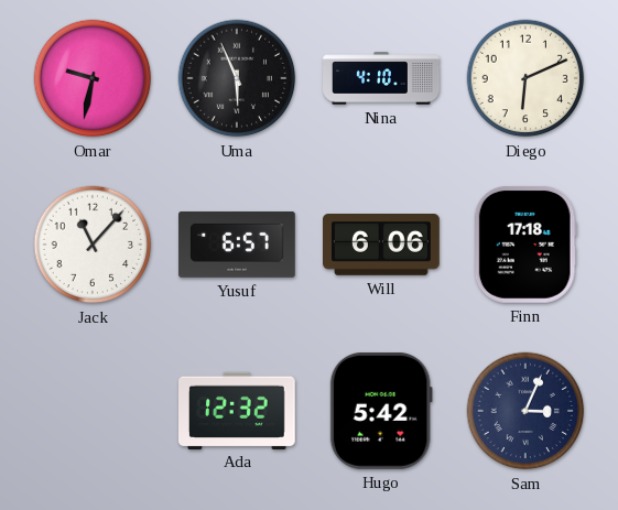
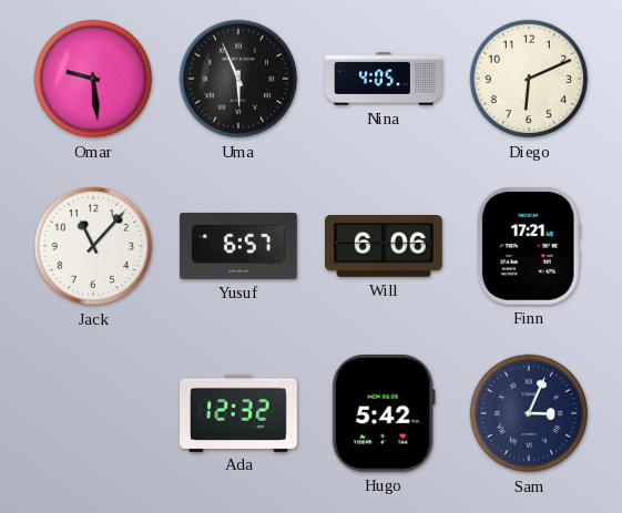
Omar: 9:32 -> 9:29
Nina: 4:10 -> 4:05
Finn: 17:18 -> 17:21
